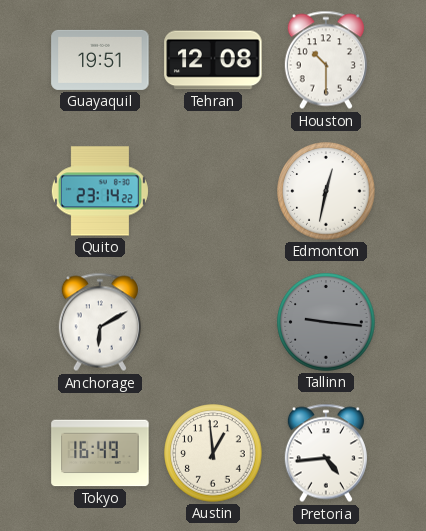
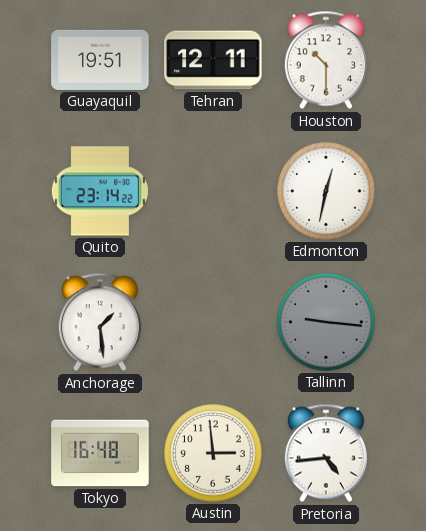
Tehran: 12:08 -> 12:11
Anchorage: 6:10 -> 1:29
Tokyo: 16:49 -> 16:48
Austin: 12:59 -> 2:59
